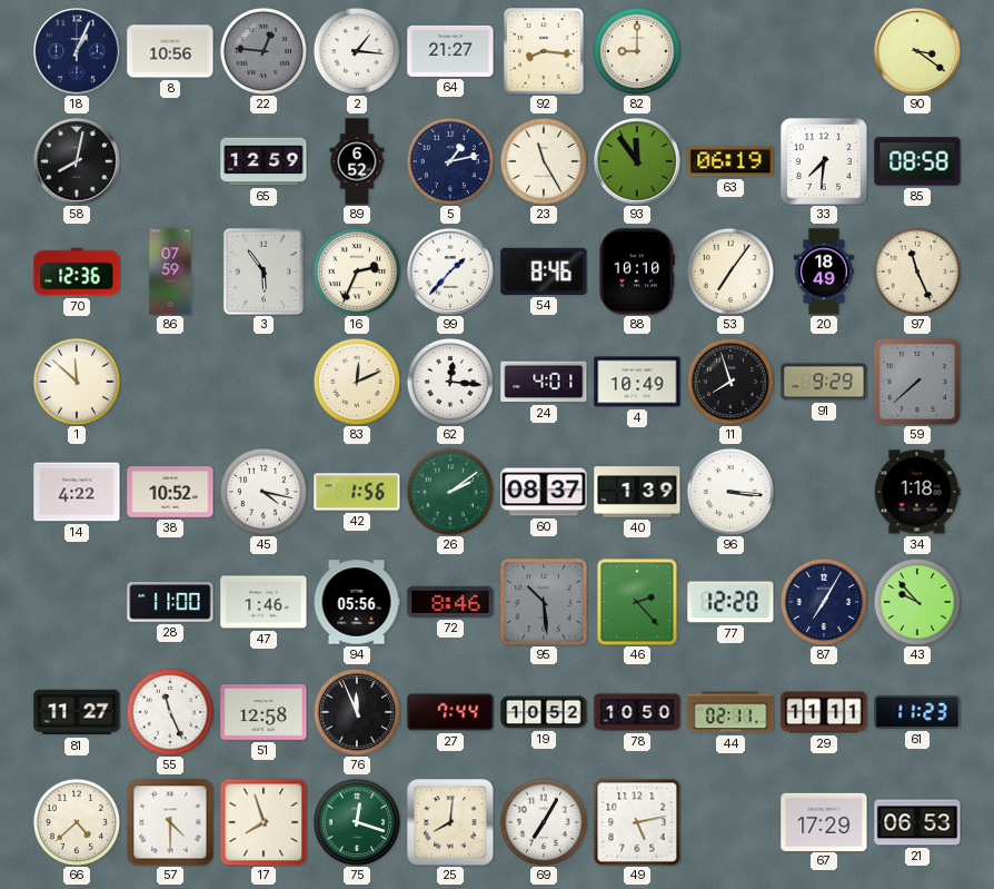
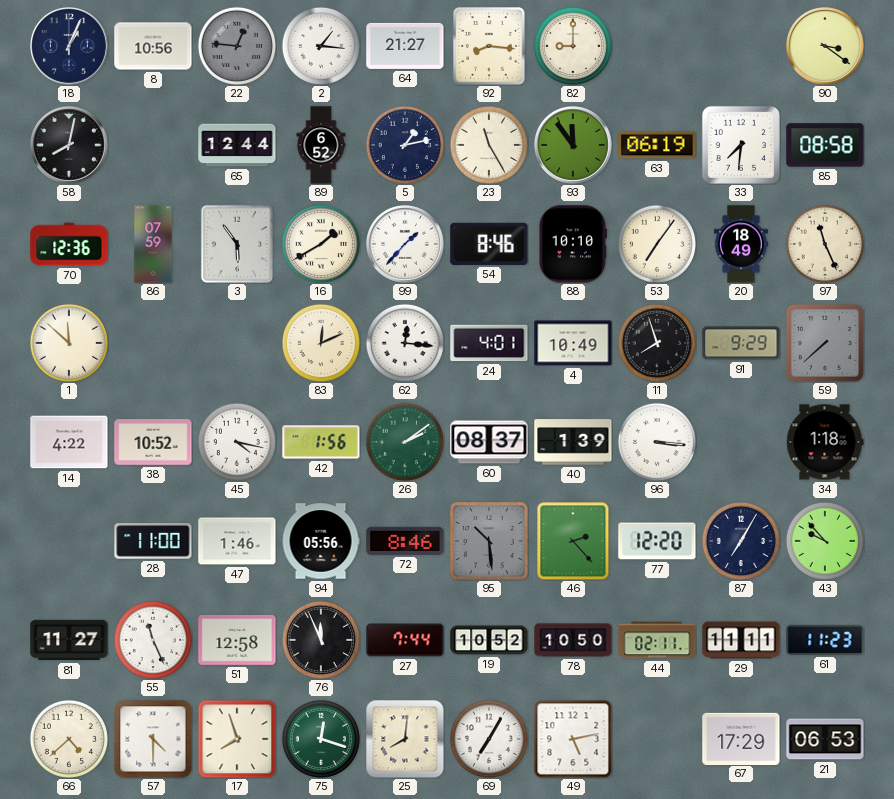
65: 12:59 -> 12:44
16: 2:34 -> 1:40
